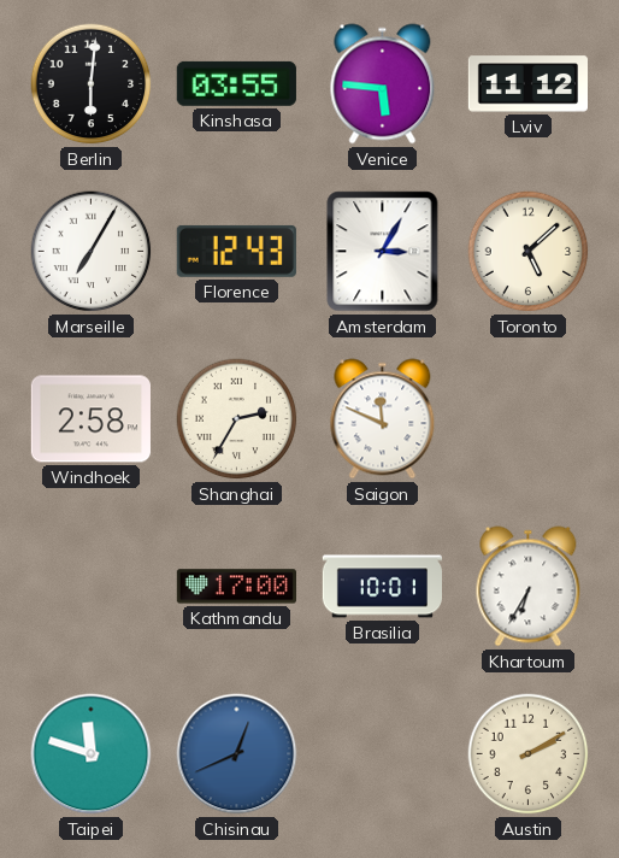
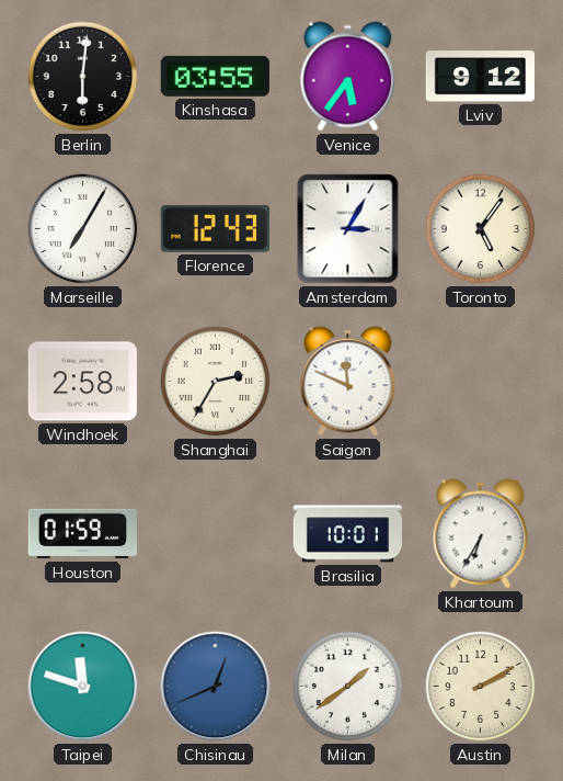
Venice: 5:46 -> 5:36
Lviv: 11:12 -> 9:12
Toronto: 5:08 -> 5:06
Houston: none -> 01:59
Kathmandu: 17:00 -> none
Milan: none -> 1:39
